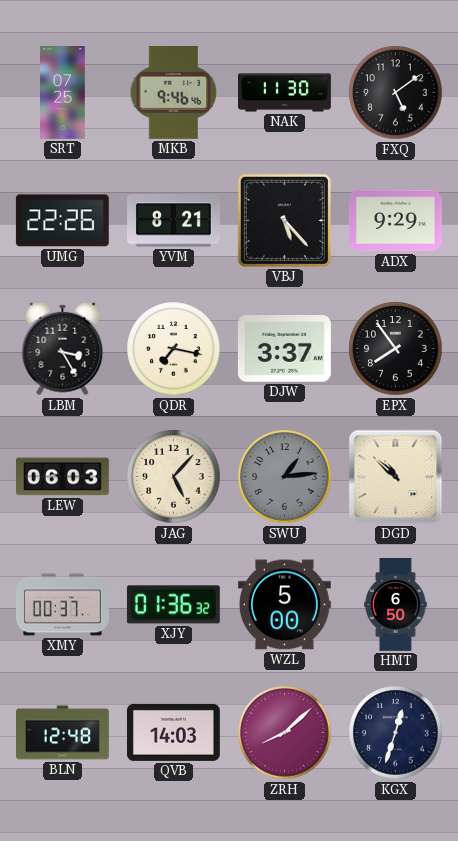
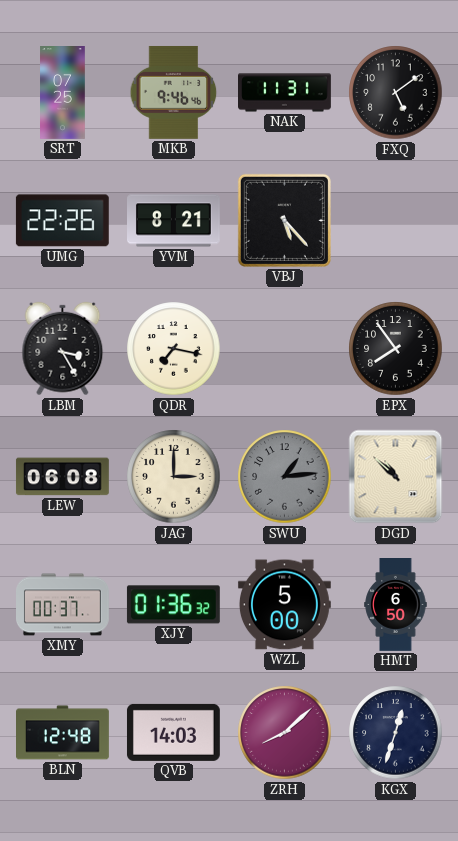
NAK: 11:30 -> 11:31
ADX: 9:29 -> none
DJW: 3:37 -> none
LEW: 06:03 -> 06:08
JAG: 5:07 -> 3:00
